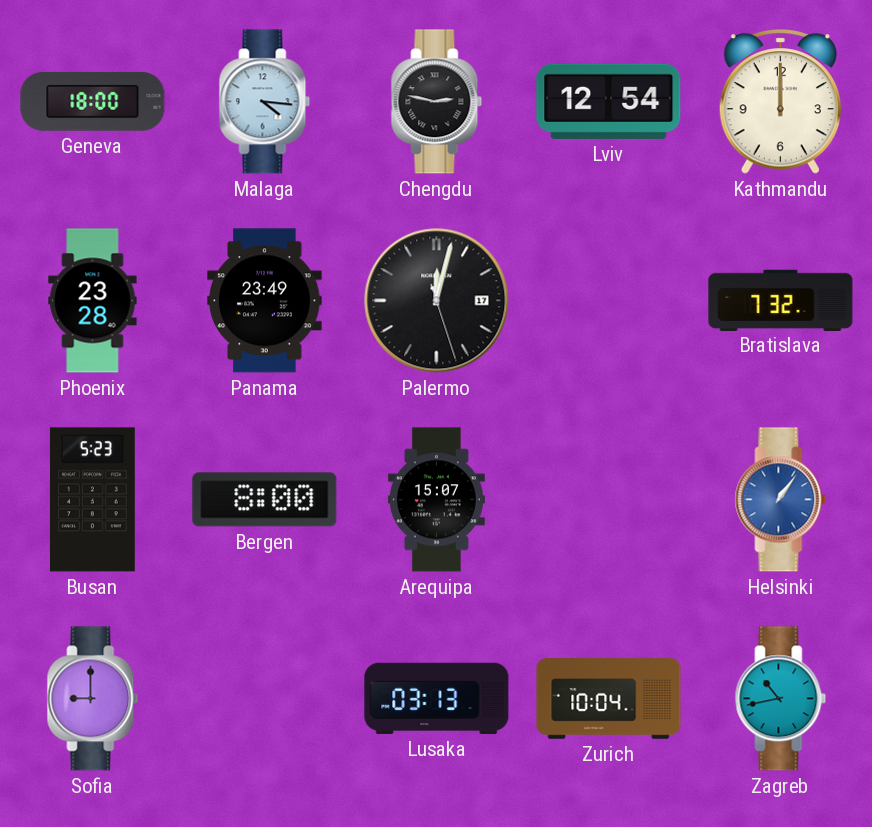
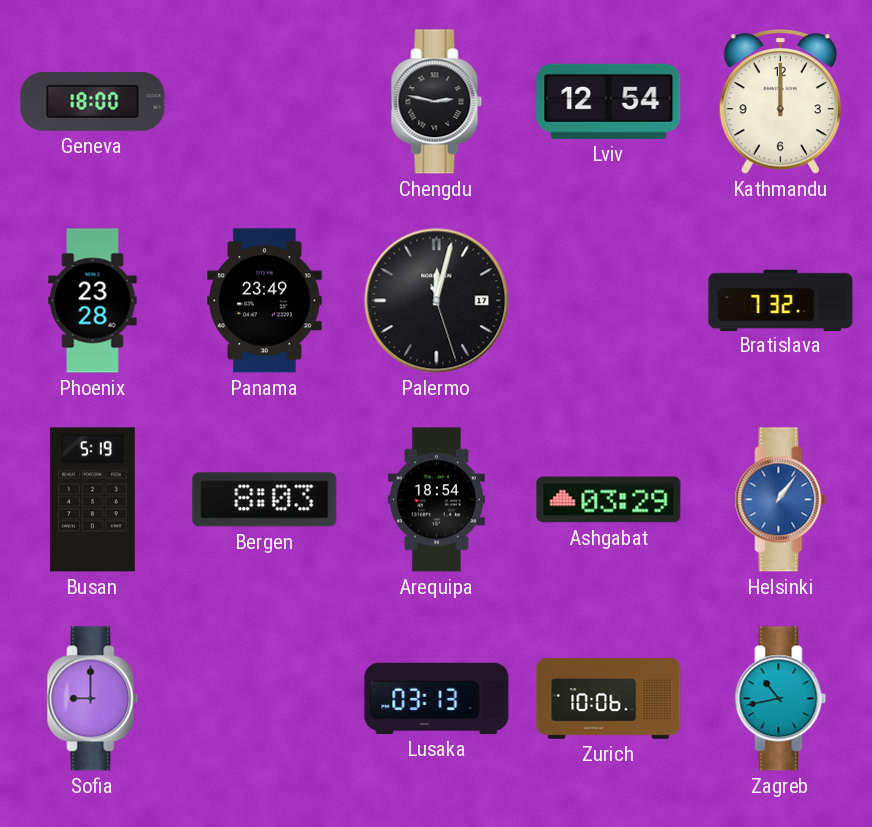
Malaga: 4:16 -> none
Busan: 5:23 -> 5:19
Bergen: 8:00 -> 8:03
Arequipa: 15:07 -> 18:54
Ashgabat: none -> 03:29
Zurich: 10:04 -> 10:06
